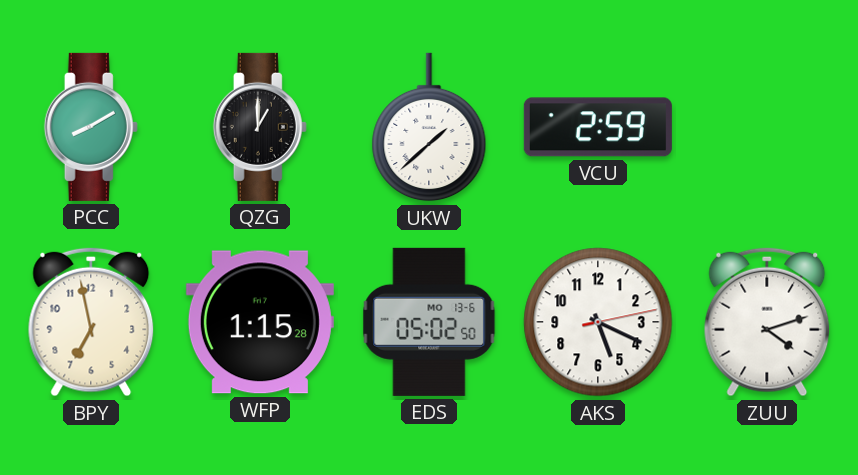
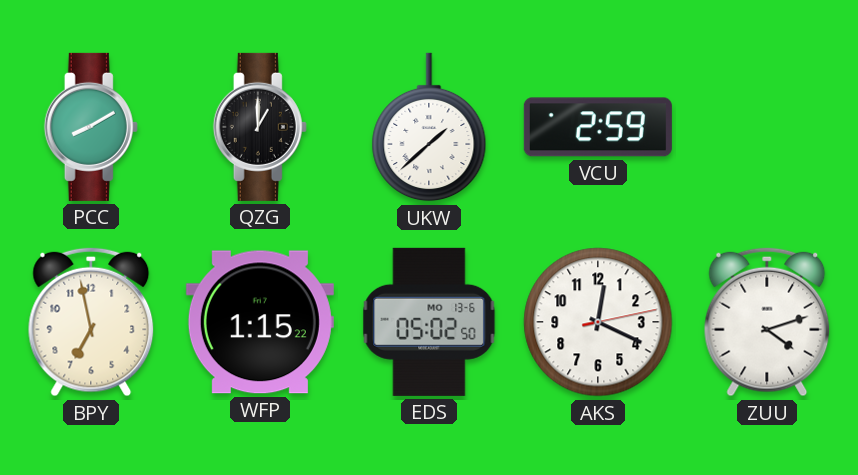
WFP: 1:15:28 -> 1:15:22
AKS: 5:19 -> 12:19
